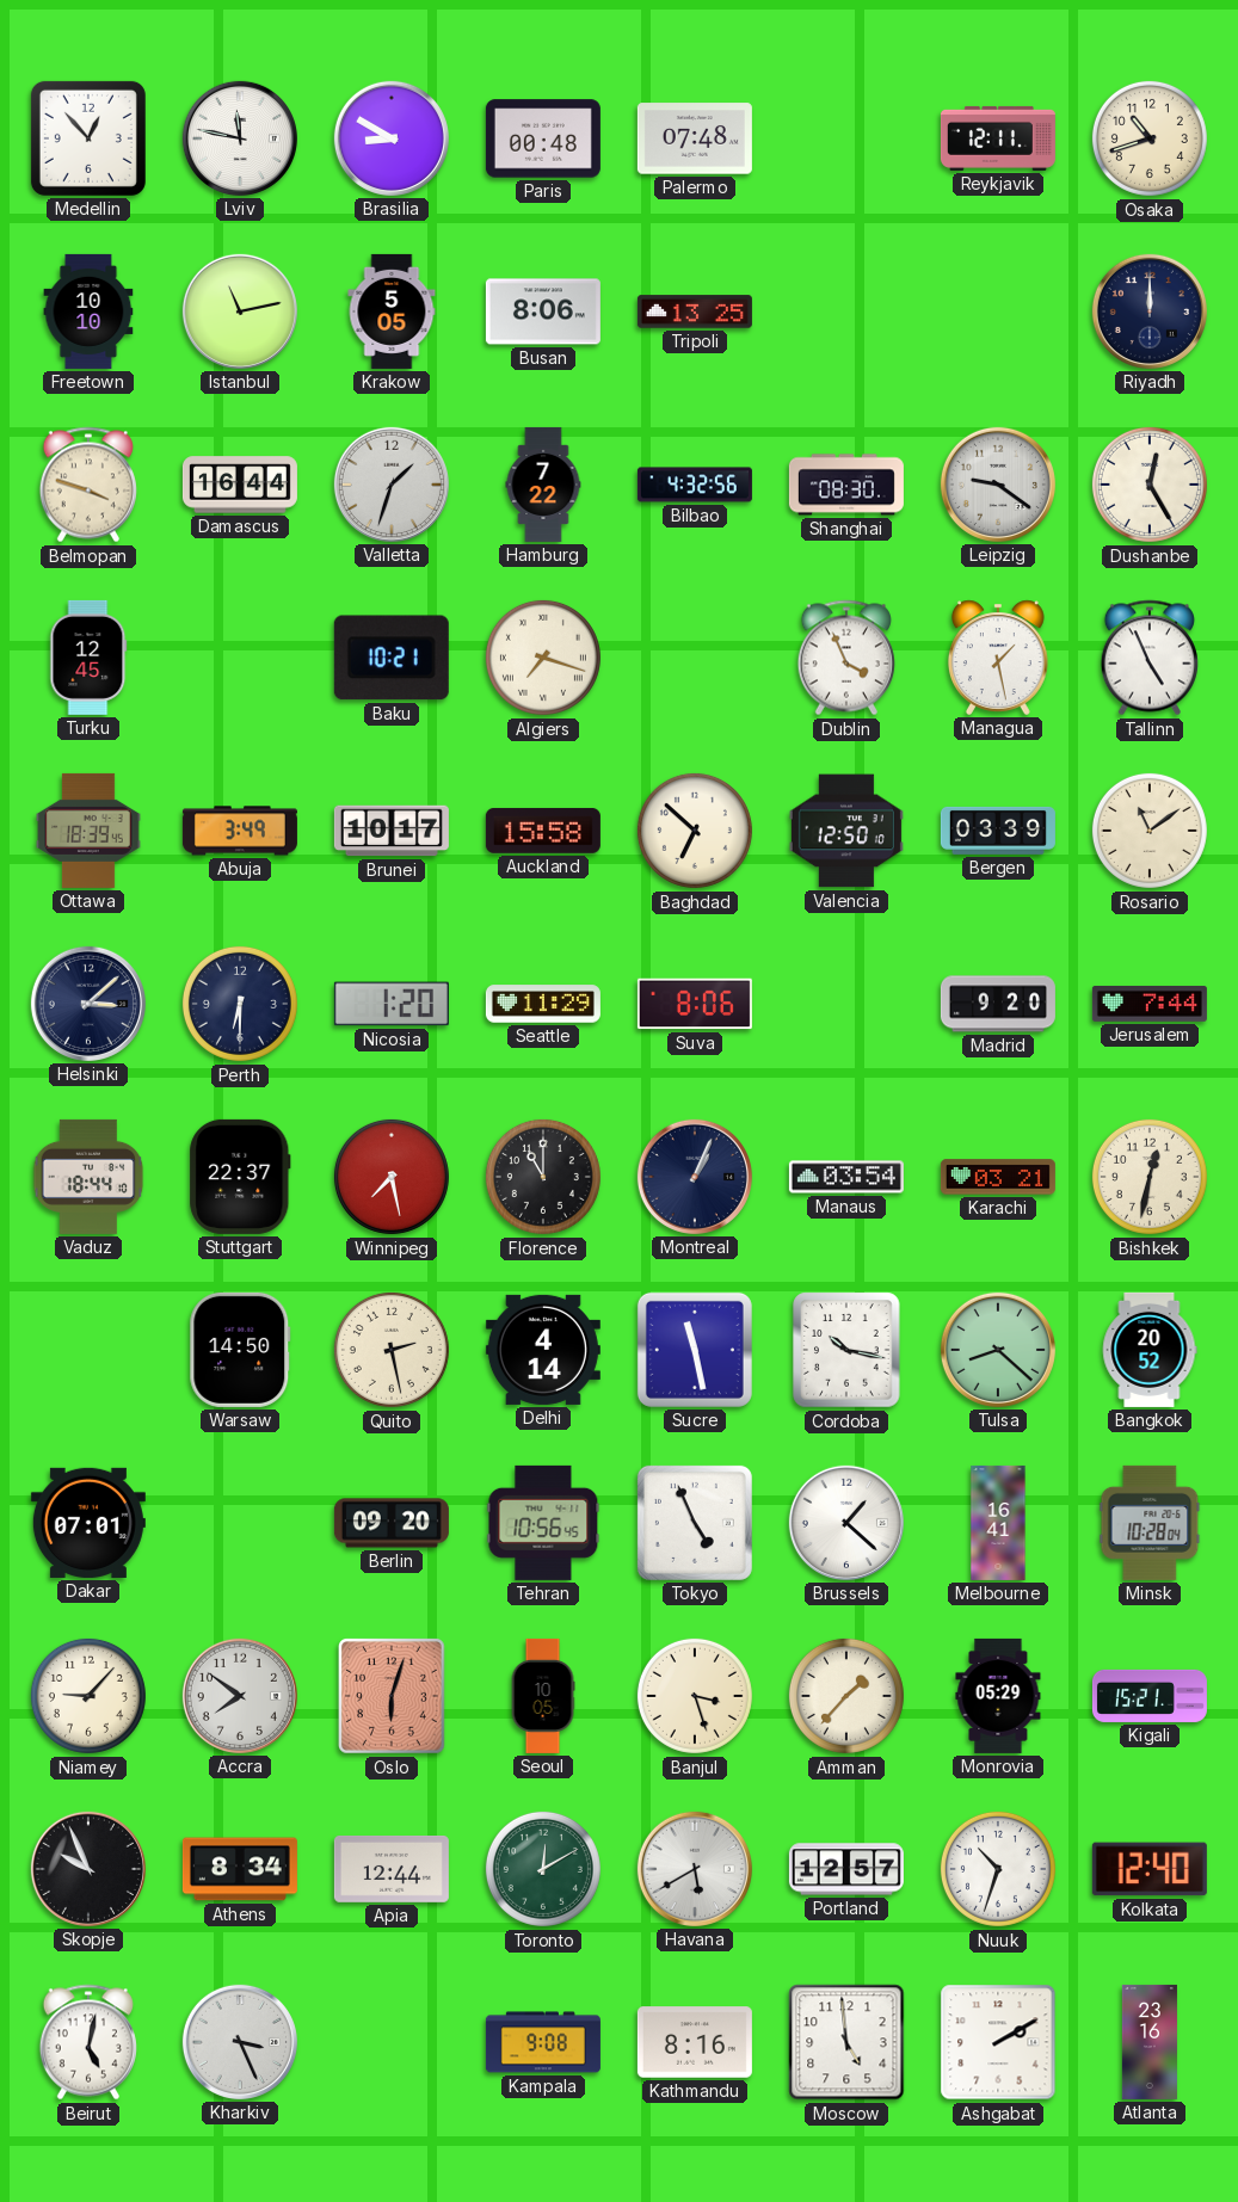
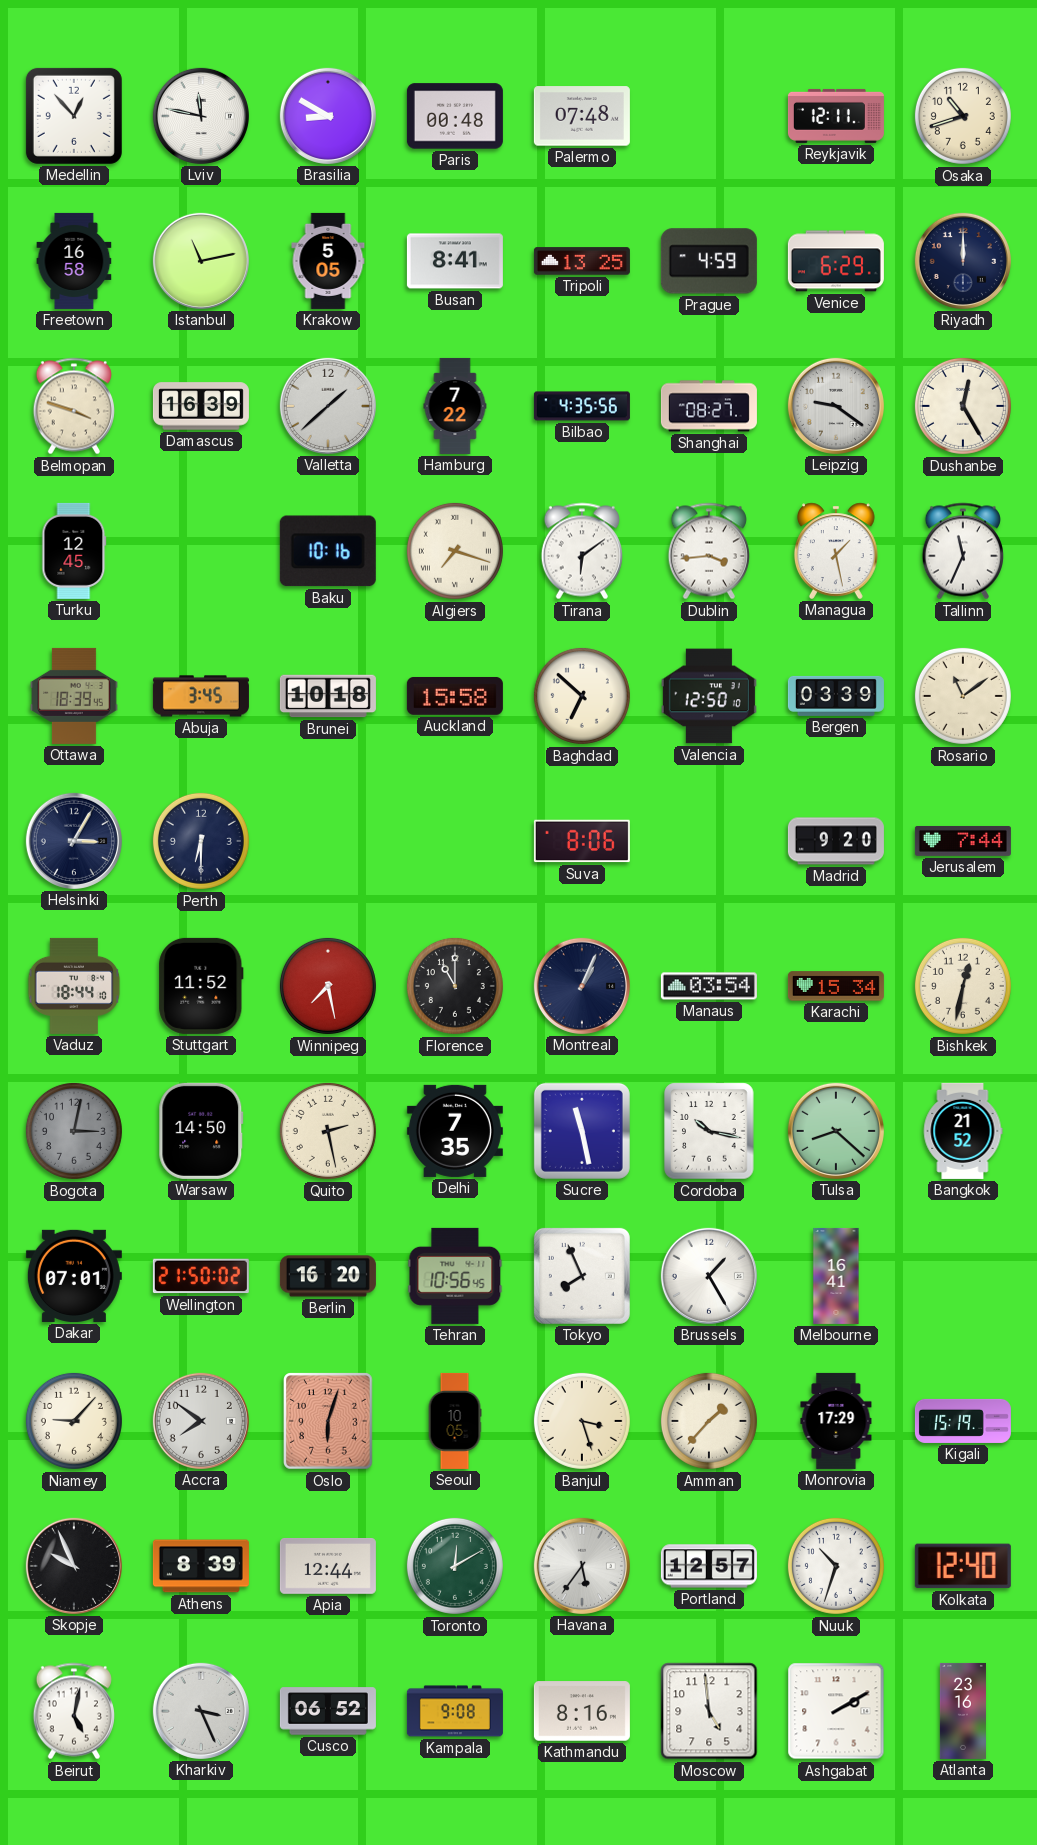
Freetown: 10:10 -> 16:58
Busan: 8:06 -> 8:41
Prague: none -> 4:59
Venice: none -> 6:29
Damascus: 16:44 -> 16:39
Valletta: 1:33 -> 1:38
Bilbao: 4:32 -> 4:35
Shanghai: 08:30 -> 08:27
Baku: 10:21 -> 10:16
Tirana: none -> 6:09
Dublin: 3:56 -> 3:44
Tallinn: 4:56 -> 11:34
Abuja: 3:49 -> 3:45
Brunei: 10:17 -> 10:18
Helsinki: 3:08 -> 3:05
Nicosia: 1:20 -> none
Seattle: 11:29 -> none
Stuttgart: 22:37 -> 11:52
Karachi: 03:21 -> 15:34
Bogota: none -> 3:02
Delhi: 4:14 -> 7:35
Bangkok: 20:52 -> 21:52
Wellington: none -> 21:50
Berlin: 09:20 -> 16:20
Tokyo: 4:56 -> 7:56
Brussels: 1:22 -> 1:25
Minsk: 10:28 -> none
Monrovia: 05:29 -> 17:29
Kigali: 15:21 -> 15:19
Athens: 8:34 -> 8:39
Havana: 5:40 -> 5:36
Cusco: none -> 06:52
